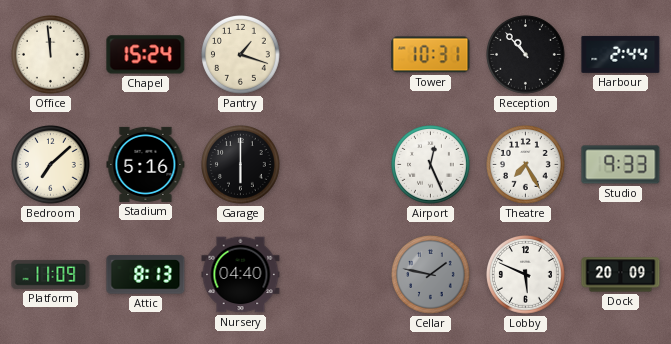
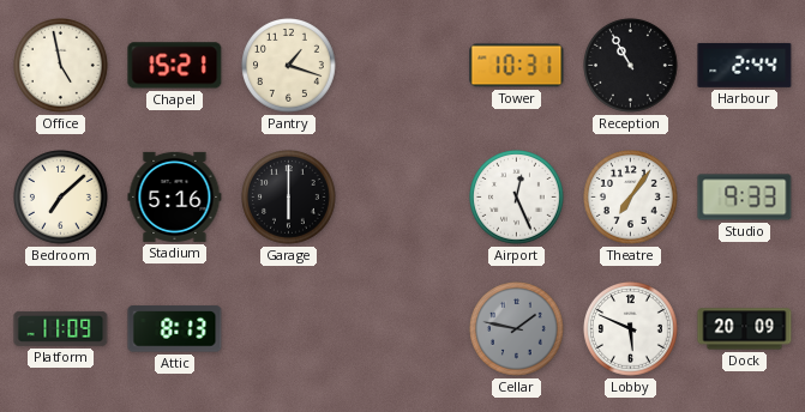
Office: 11:59 -> 4:58
Chapel: 15:24 -> 15:21
Reception: 10:53 -> 10:55
Theatre: 7:25 -> 7:06
Nursery: 04:40 -> none
